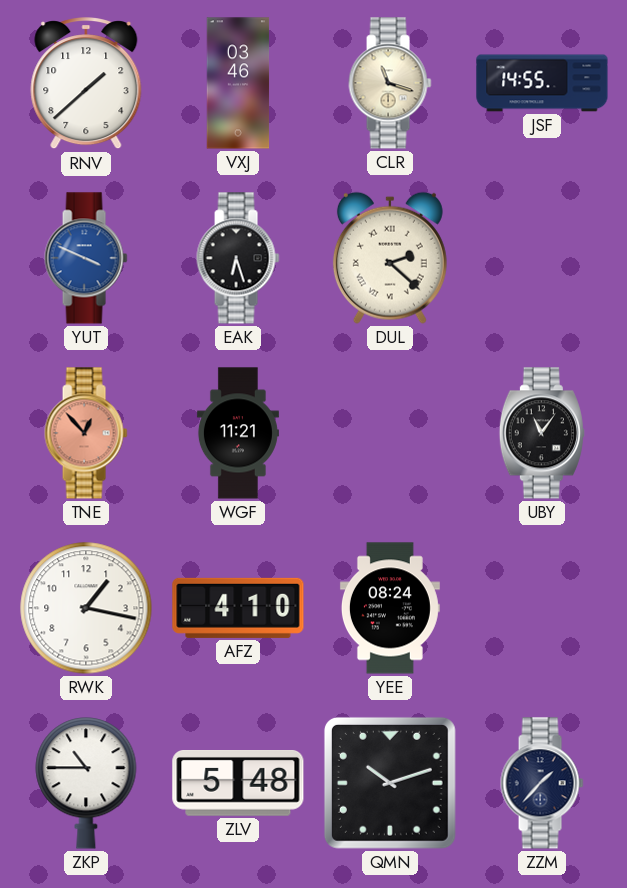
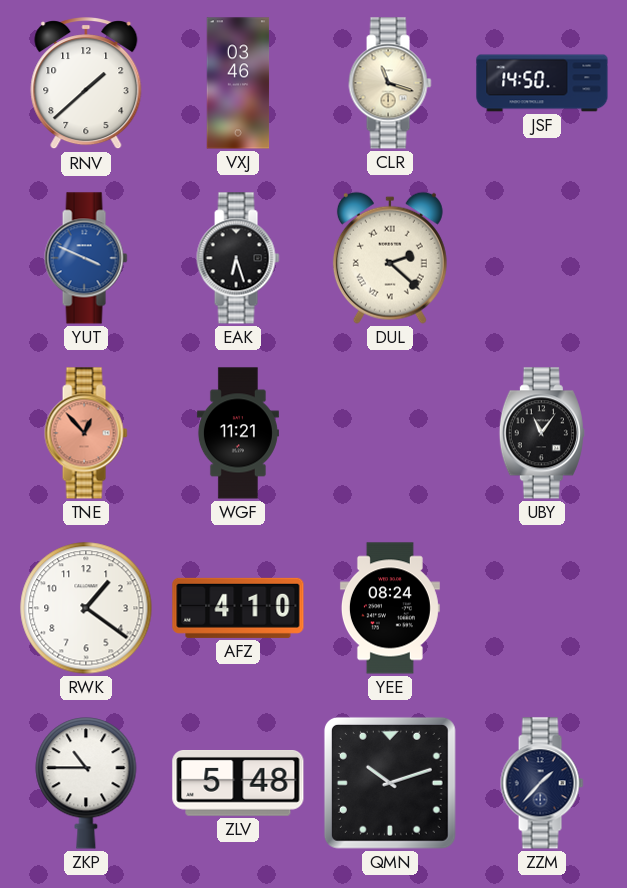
JSF: 14:55 -> 14:50
RWK: 1:17 -> 1:21
